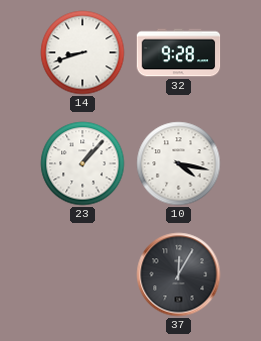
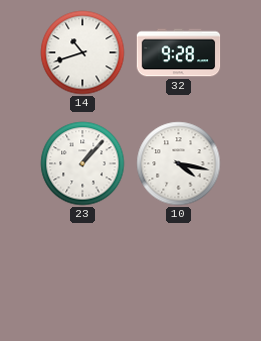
14: 8:42 -> 10:42
37: 12:05 -> none
